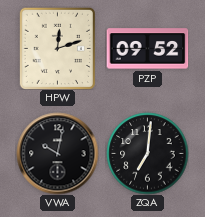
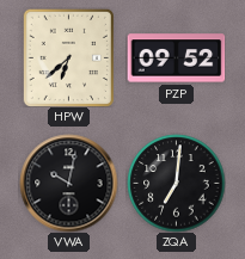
HPW: 12:12 -> 6:38
